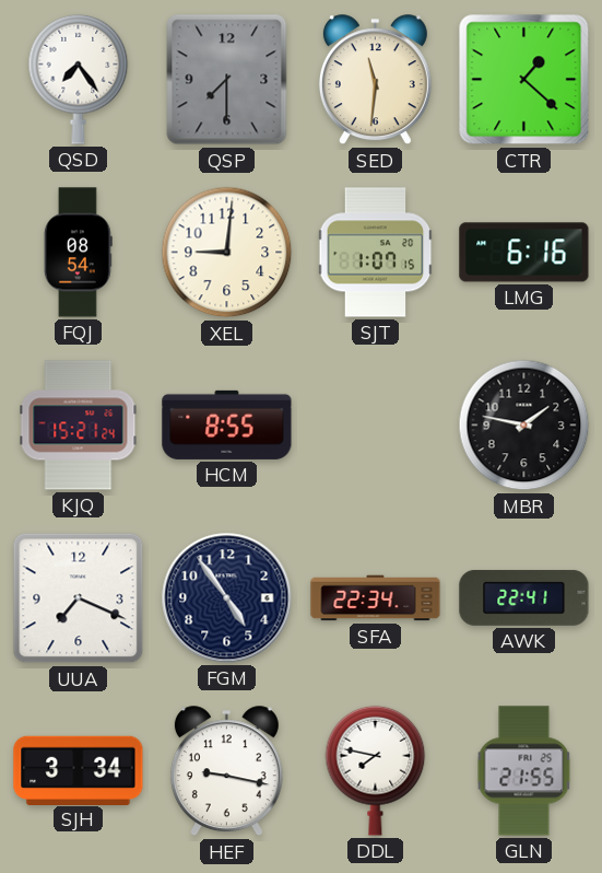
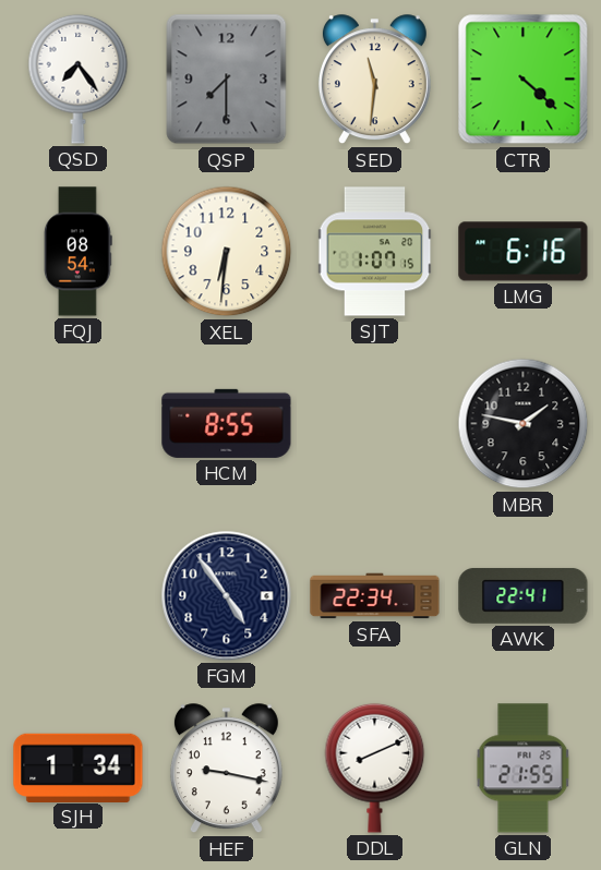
CTR: 1:22 -> 4:22
XEL: 9:01 -> 6:31
KJQ: 15:21 -> none
UUA: 7:19 -> none
SJH: 3:34 -> 1:34
DDL: 7:47 -> 8:11
